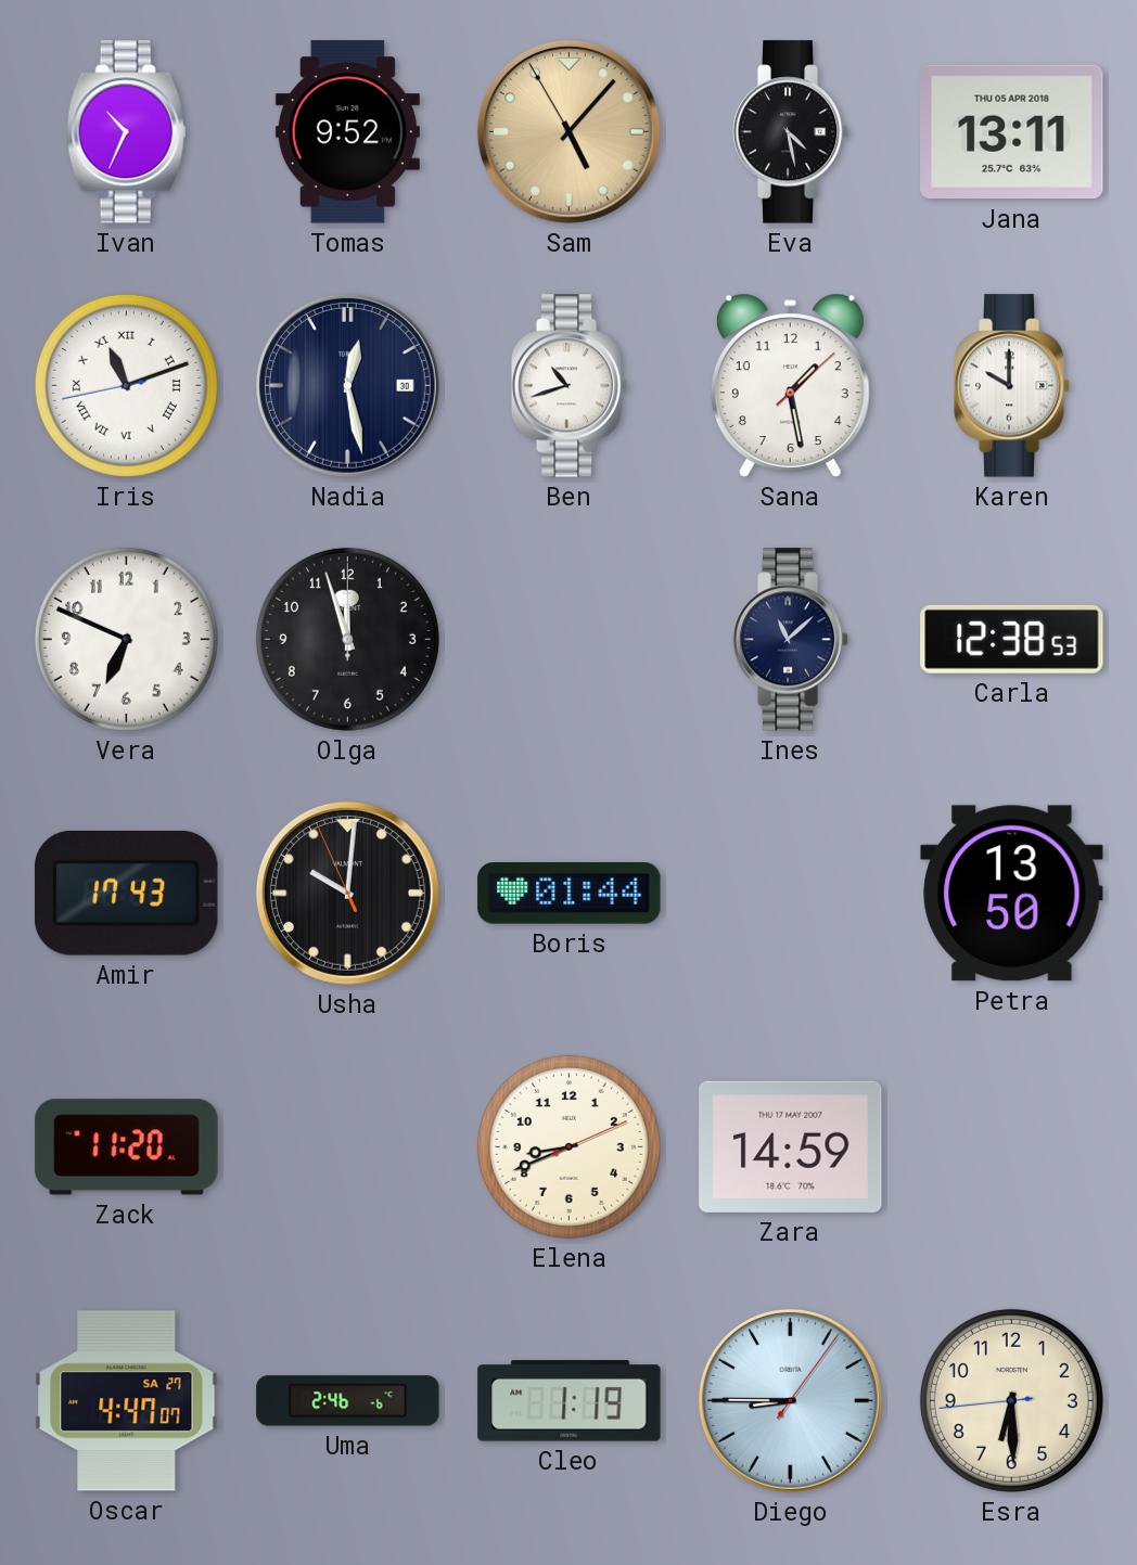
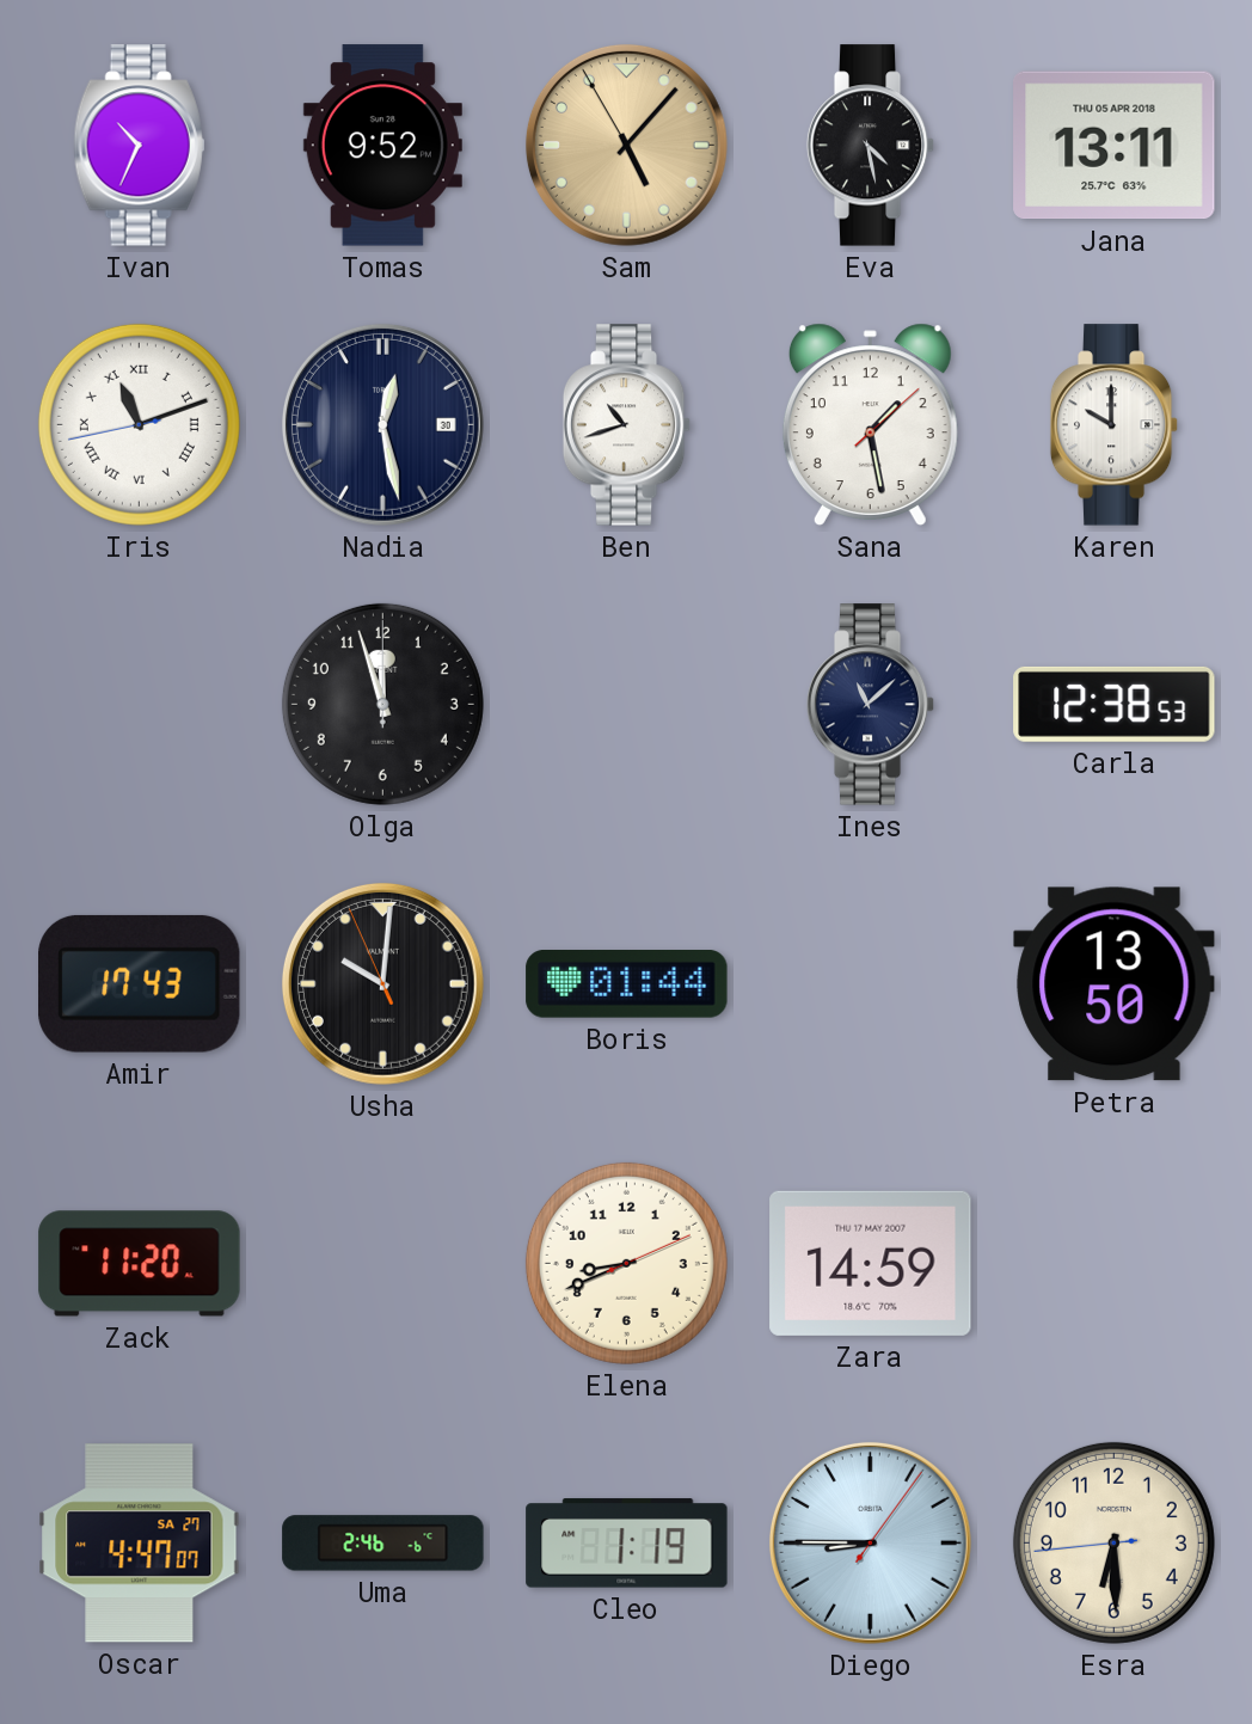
Vera: 6:49 -> none
